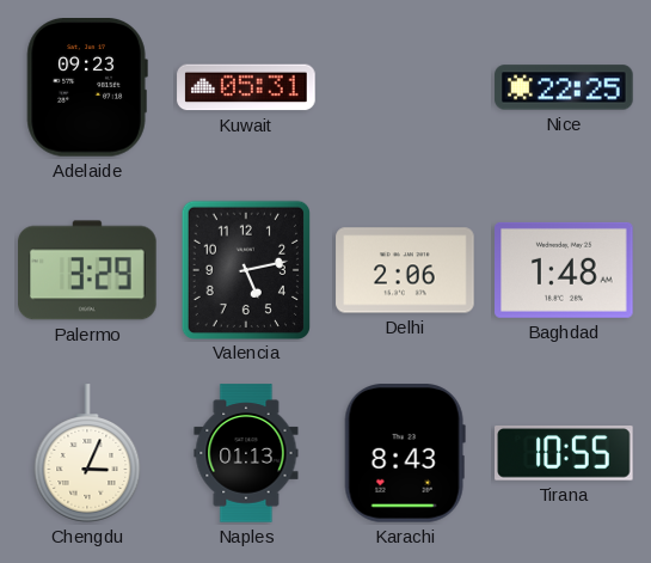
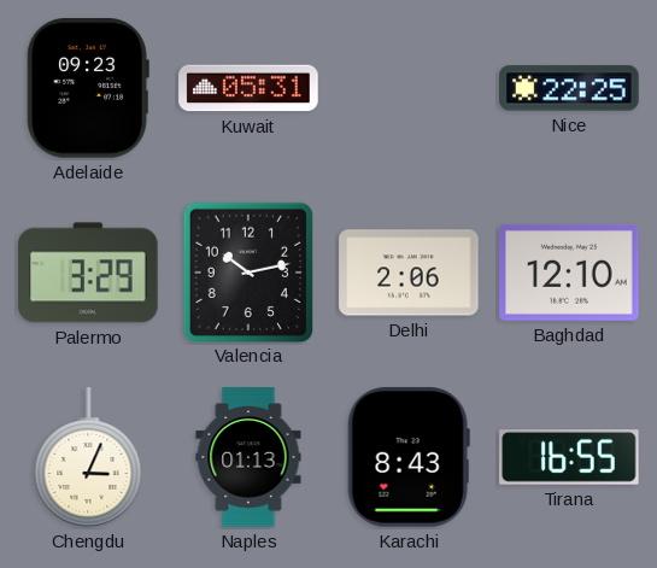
Valencia: 5:13 -> 10:13
Baghdad: 1:48 -> 12:10
Tirana: 10:55 -> 16:55
